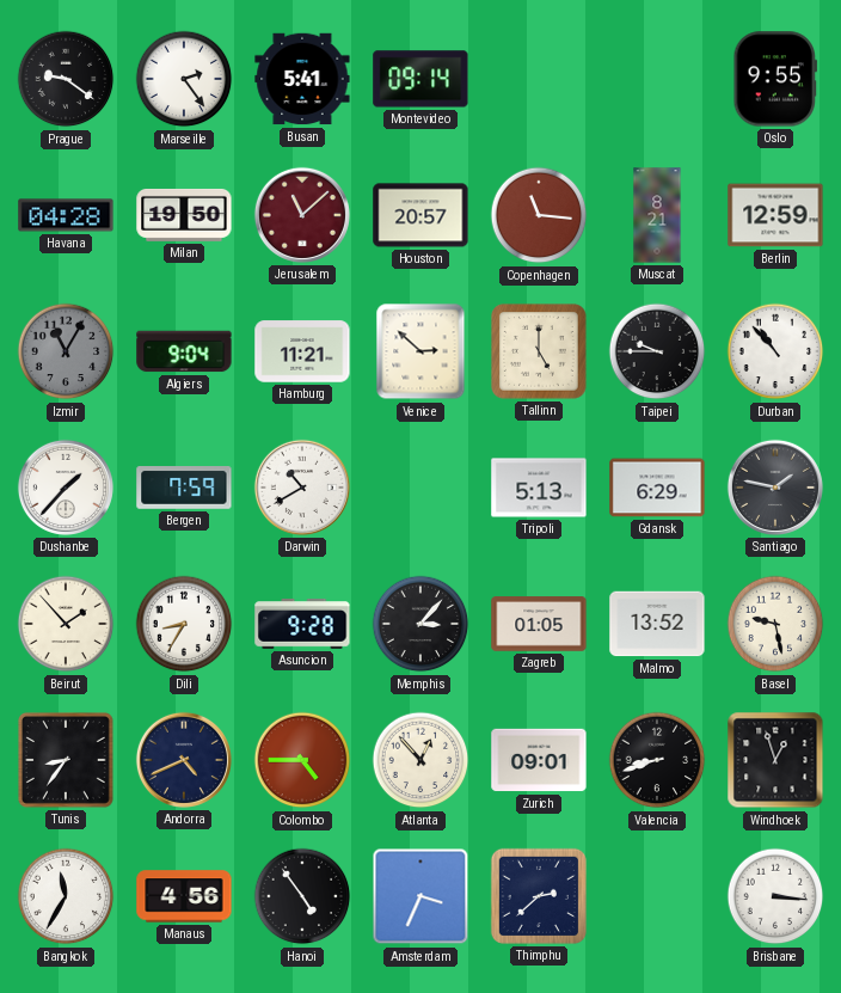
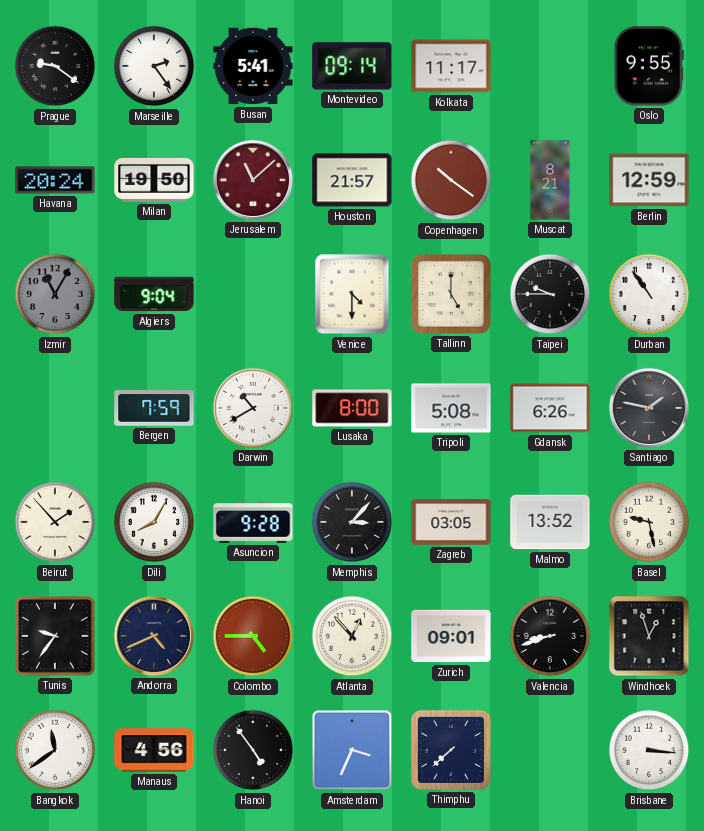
Kolkata: none -> 11:17
Havana: 04:28 -> 20:24
Houston: 20:57 -> 21:57
Copenhagen: 11:16 -> 10:21
Hamburg: 11:21 -> none
Venice: 2:52 -> 4:30
Durban: 10:53 -> 10:54
Dushanbe: 1:37 -> none
Lusaka: none -> 8:00
Tripoli: 5:13 -> 5:08
Gdansk: 6:29 -> 6:26
Dili: 8:35 -> 8:05
Zagreb: 01:05 -> 03:05
Tunis: 8:36 -> 9:36
Bangkok: 11:35 -> 11:39
Thimphu: 2:38 -> 7:38
